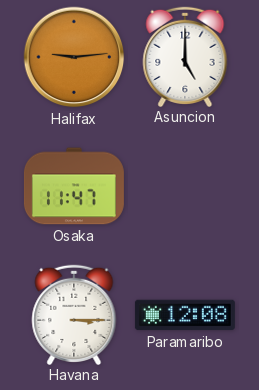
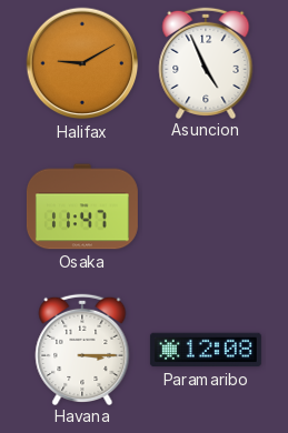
Halifax: 9:14 -> 9:10
Asuncion: 5:00 -> 4:56
